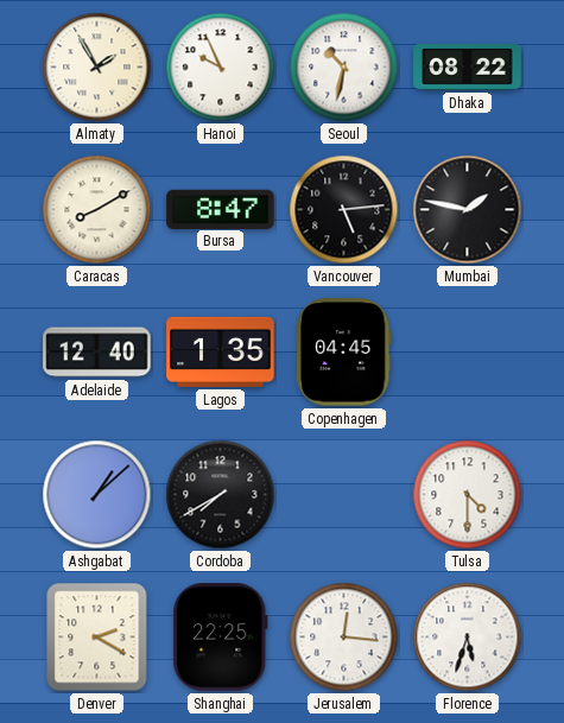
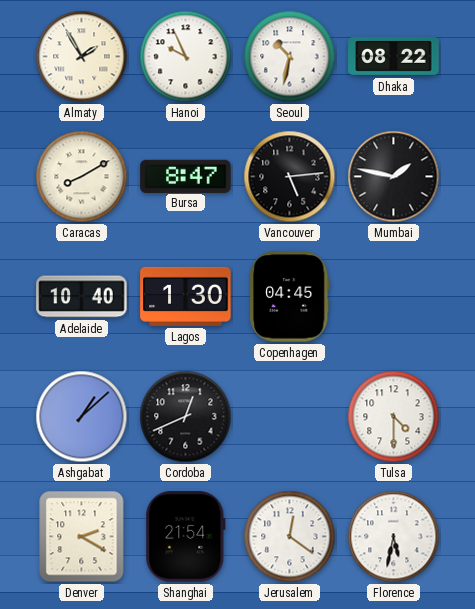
Adelaide: 12:40 -> 10:40
Lagos: 1:35 -> 1:30
Cordoba: 7:40 -> 12:41
Shanghai: 22:25 -> 21:54
Jerusalem: 12:16 -> 12:21
Florence: 5:33 -> 5:32
